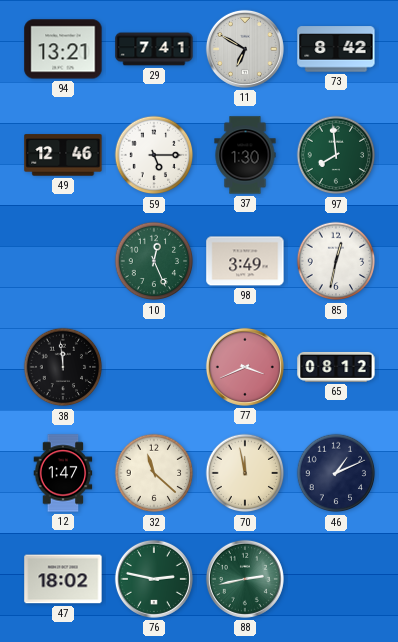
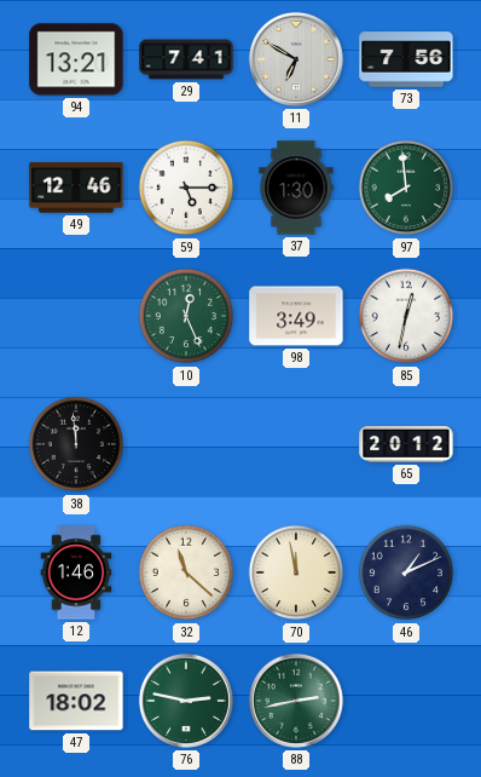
73: 8:42 -> 7:56
77: 3:41 -> none
65: 08:12 -> 20:12
12: 1:47 -> 1:46
